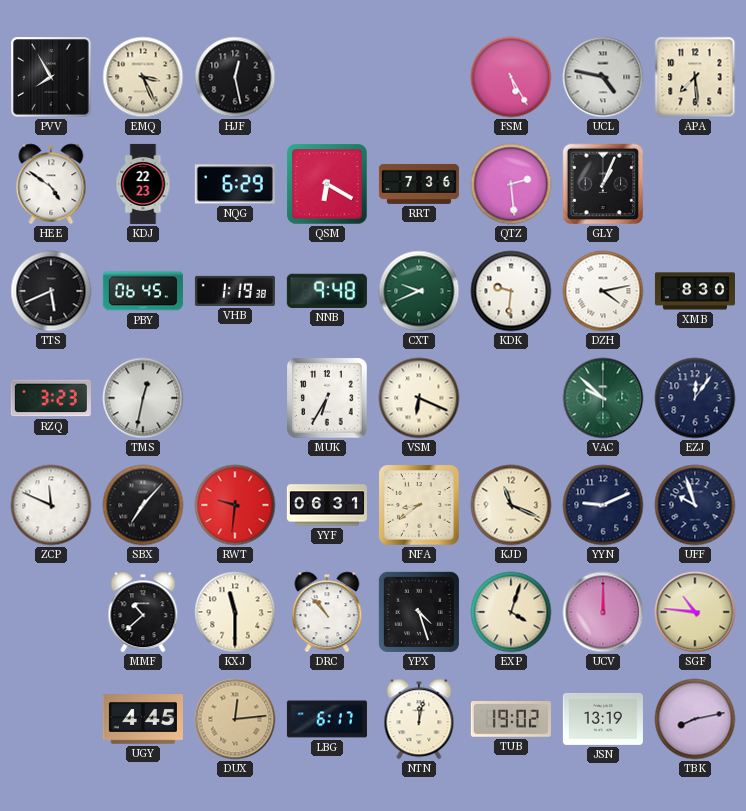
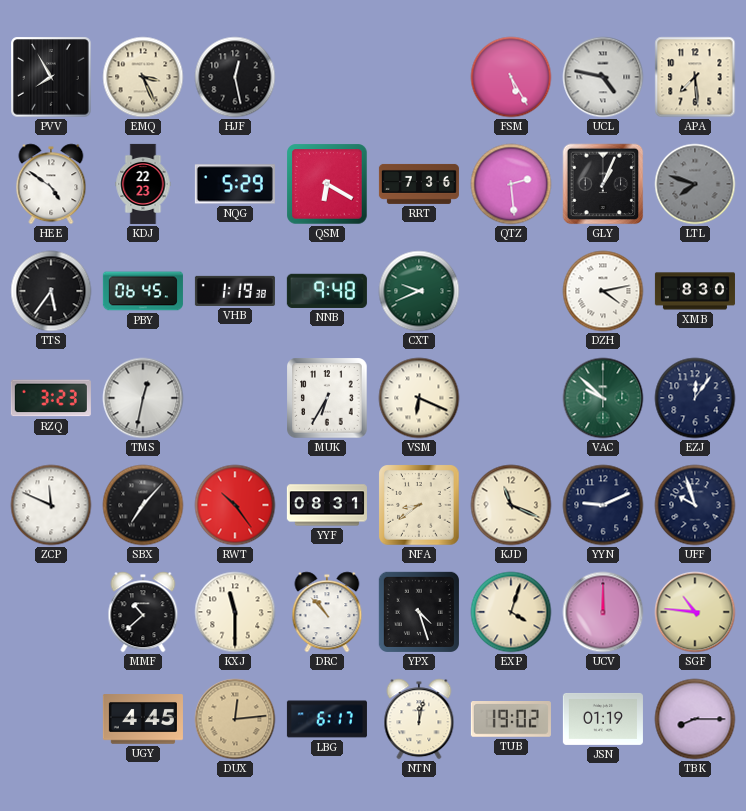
NQG: 6:29 -> 5:29
LTL: none -> 7:48
TTS: 5:41 -> 5:36
KDK: 9:31 -> none
RWT: 9:31 -> 10:24
YYF: 06:31 -> 08:31
JSN: 13:19 -> 01:19
TBK: 8:13 -> 8:15
